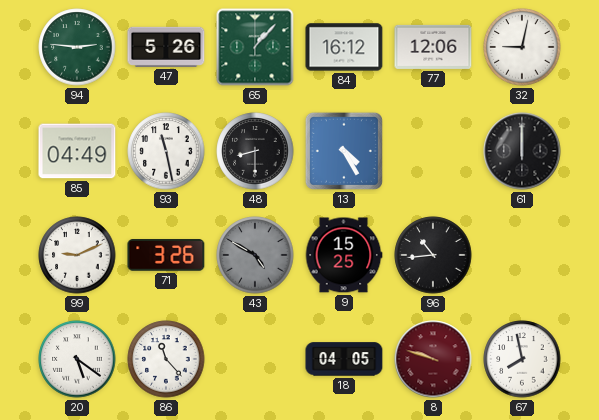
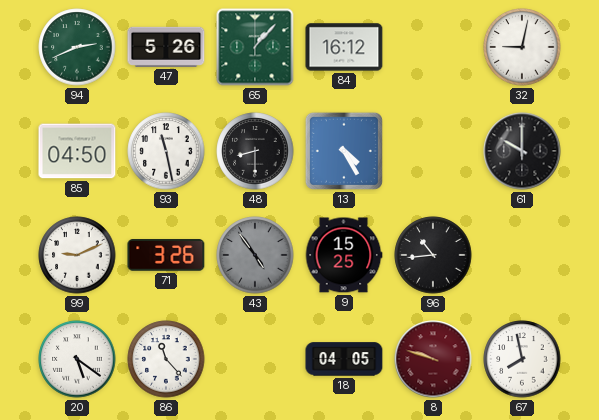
94: 2:46 -> 2:41
77: 12:06 -> none
85: 04:49 -> 04:50
61: 12:00 -> 10:00
43: 4:50 -> 4:54
